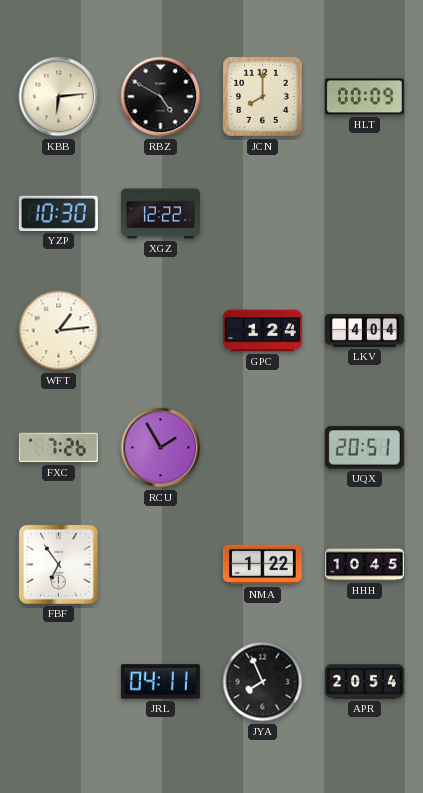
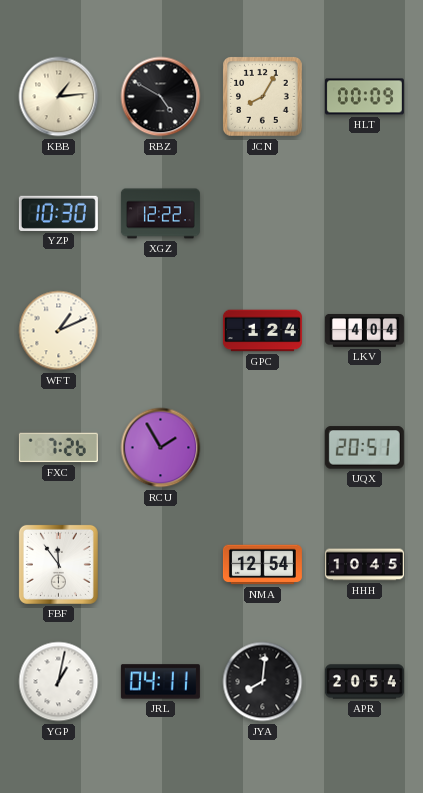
KBB: 6:14 -> 1:14
JCN: 8:00 -> 8:05
WFT: 1:14 -> 1:11
FBF: 6:54 -> 11:54
NMA: 1:22 -> 12:54
YGP: none -> 1:02
JYA: 7:56 -> 8:01
